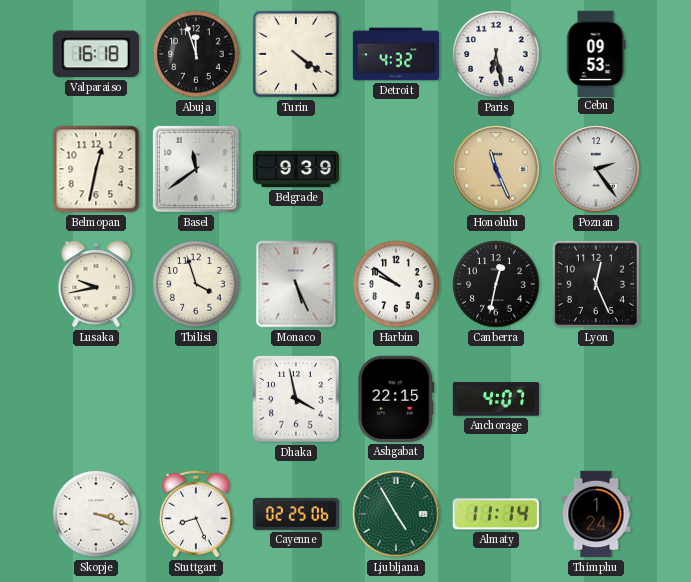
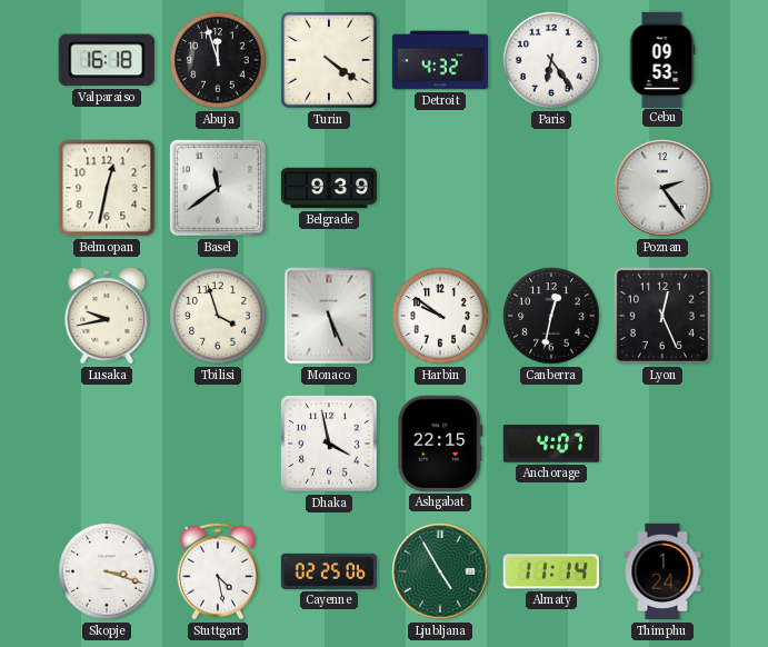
Paris: 6:28 -> 6:24
Honolulu: 11:26 -> none
Stuttgart: 8:26 -> 4:28
